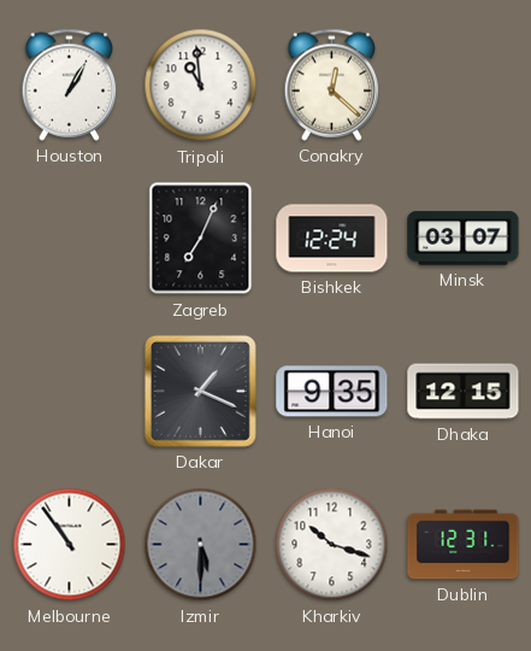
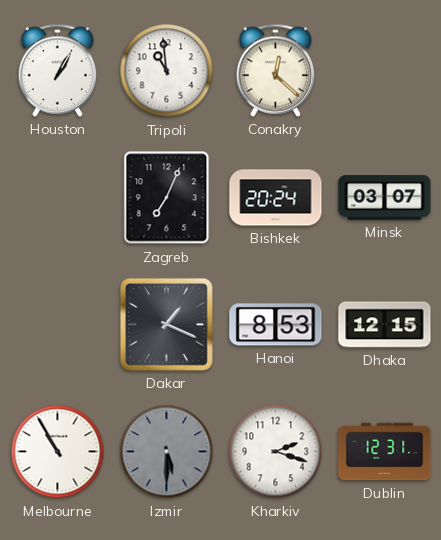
Bishkek: 12:24 -> 20:24
Hanoi: 9:35 -> 8:53
Melbourne: 10:54 -> 10:55
Kharkiv: 10:18 -> 2:18
